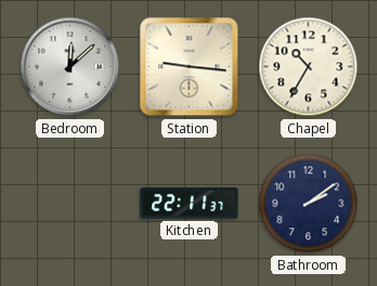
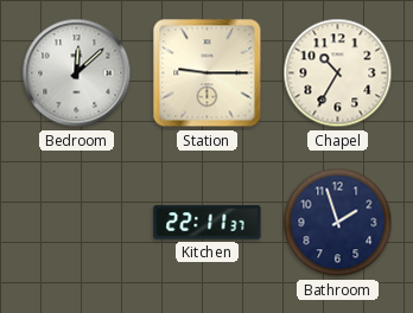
Station: 9:16 -> 9:15
Bathroom: 2:09 -> 1:57
